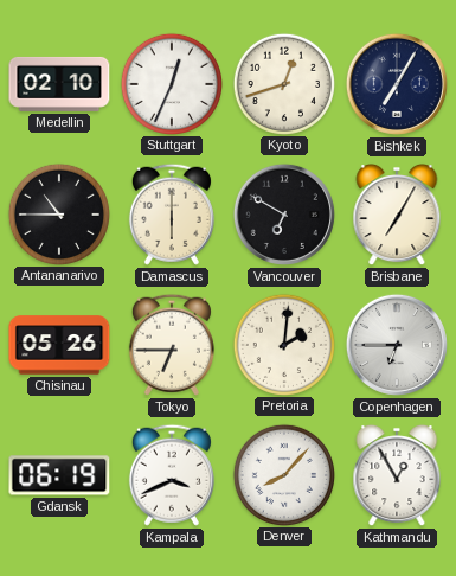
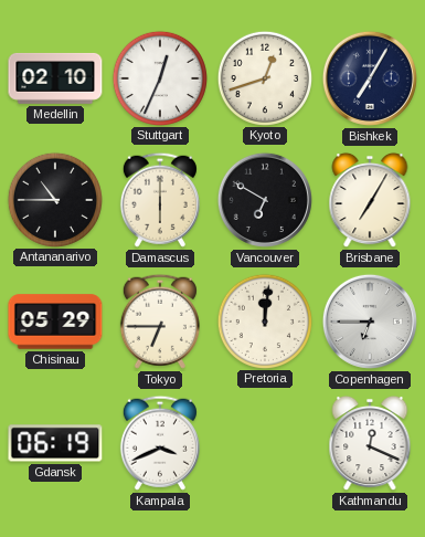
Chisinau: 05:26 -> 05:29
Pretoria: 2:01 -> 12:01
Denver: 8:07 -> none
Kathmandu: 12:55 -> 12:19
